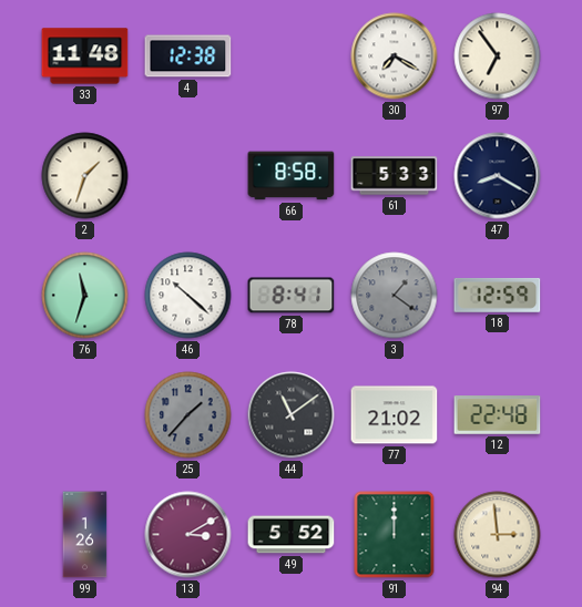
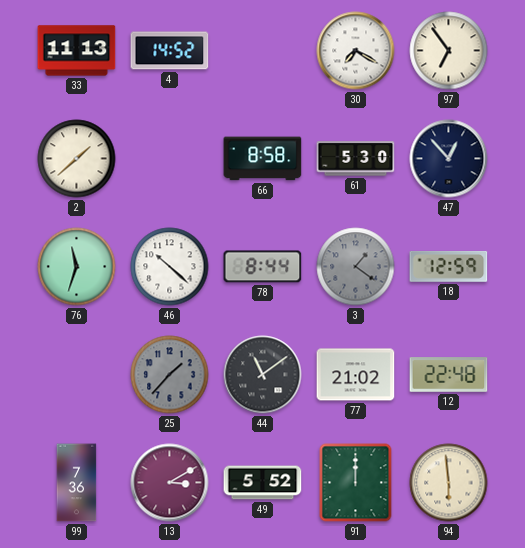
33: 11:48 -> 11:13
4: 12:38 -> 14:52
2: 1:33 -> 1:38
61: 5:33 -> 5:30
47: 8:20 -> 12:53
78: 8:41 -> 8:44
99: 1:26 -> 7:36
94: 2:59 -> 5:59
